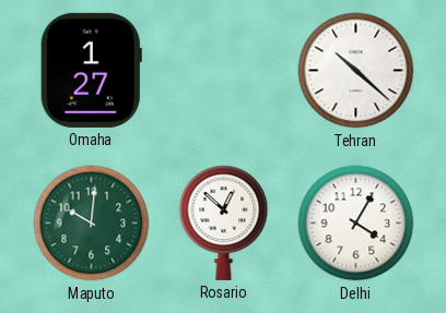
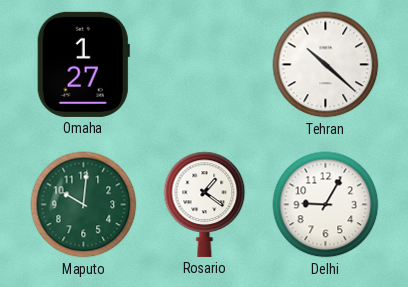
Rosario: 12:52 -> 1:21
Delhi: 4:05 -> 9:05
